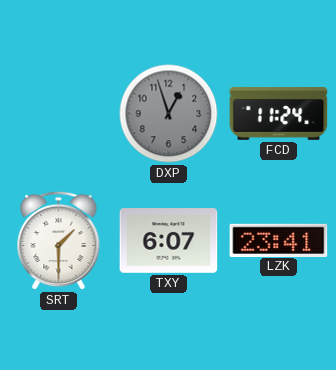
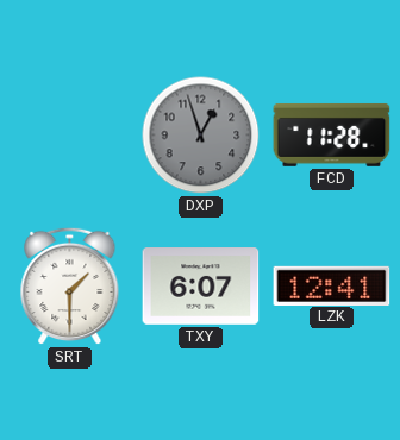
FCD: 11:24 -> 11:28
LZK: 23:41 -> 12:41
